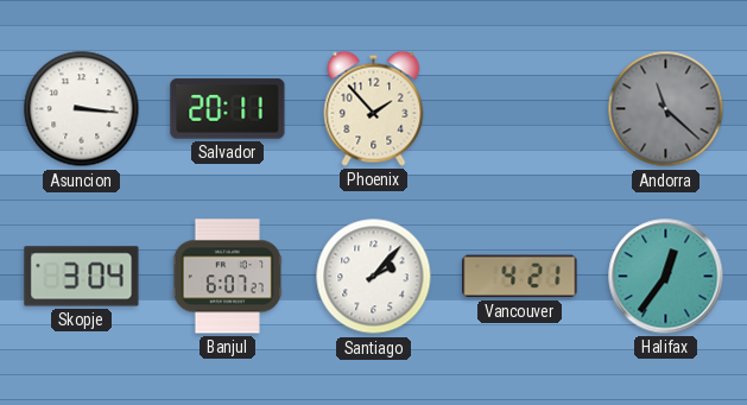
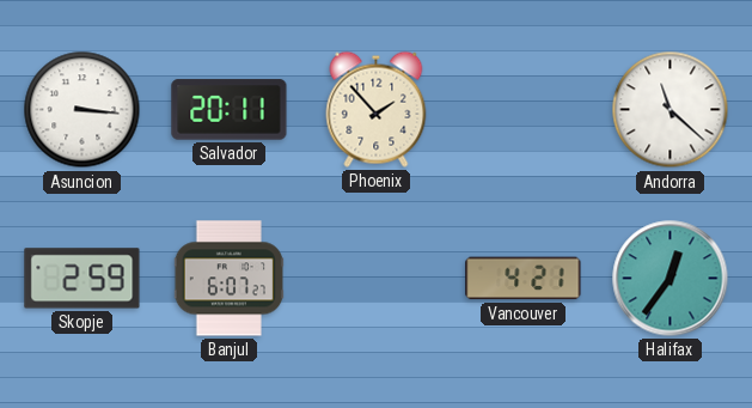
Andorra dial: grey -> white
Skopje: 3:04 -> 2:59
Santiago: 2:07 -> none
